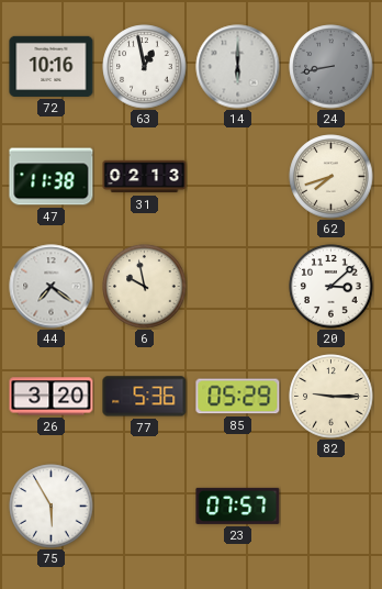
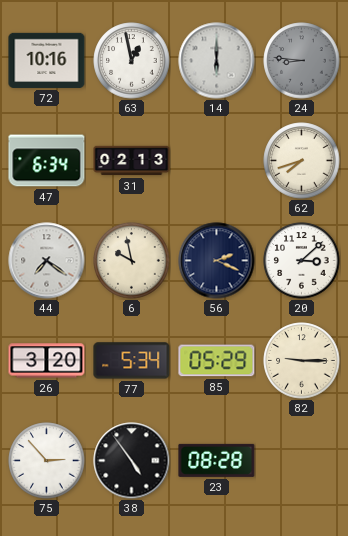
24: 8:43 -> 8:46
47: 11:38 -> 6:34
56: none -> 2:19
77: 5:36 -> 5:34
75: 5:55 -> 2:53
38: none -> 4:54
23: 07:57 -> 08:28
